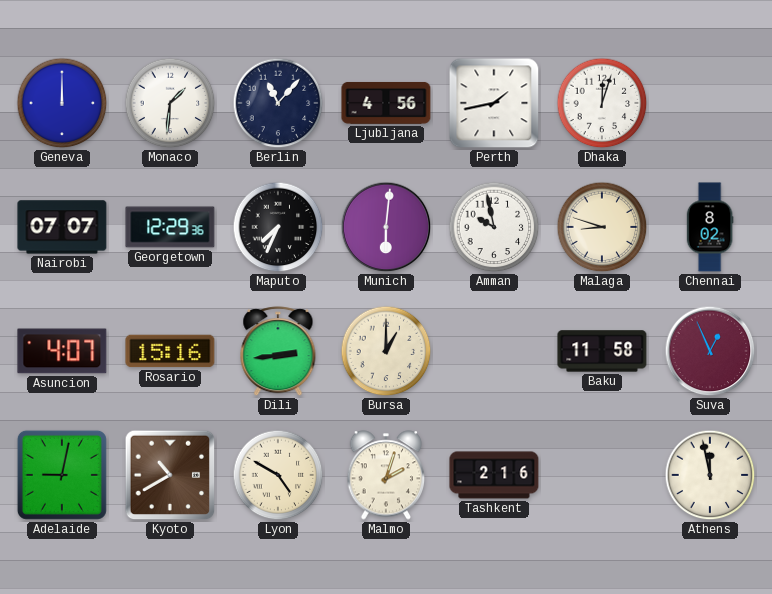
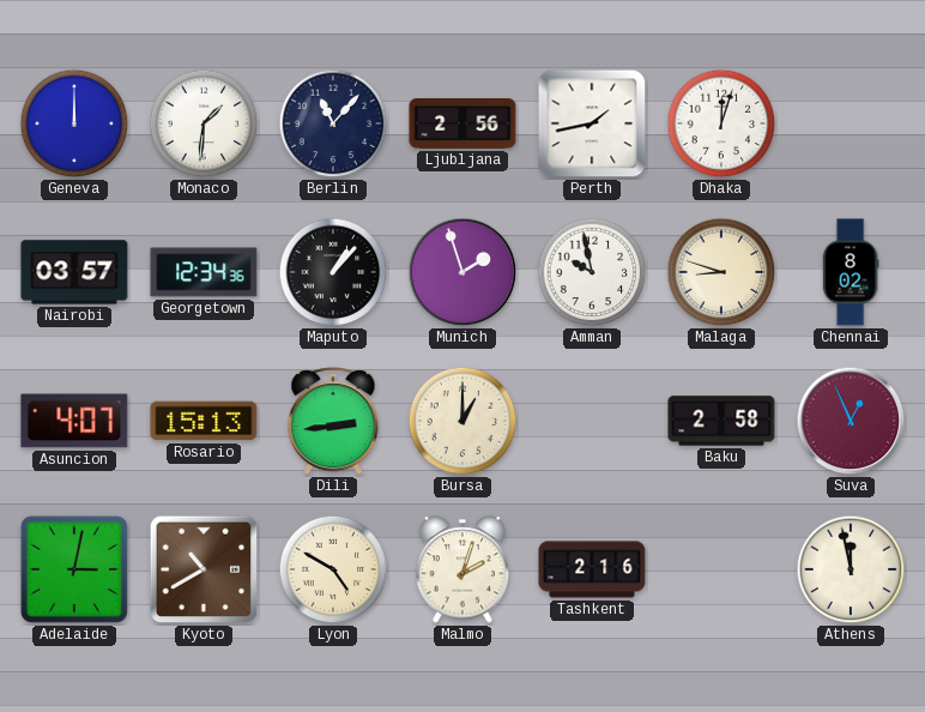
Ljubljana: 4:56 -> 2:56
Nairobi: 07:07 -> 03:57
Georgetown: 12:29 -> 12:34
Maputo: 7:34 -> 1:07
Munich: 6:01 -> 1:57
Rosario: 15:16 -> 15:13
Baku: 11:58 -> 2:58
Adelaide: 9:02 -> 3:02
